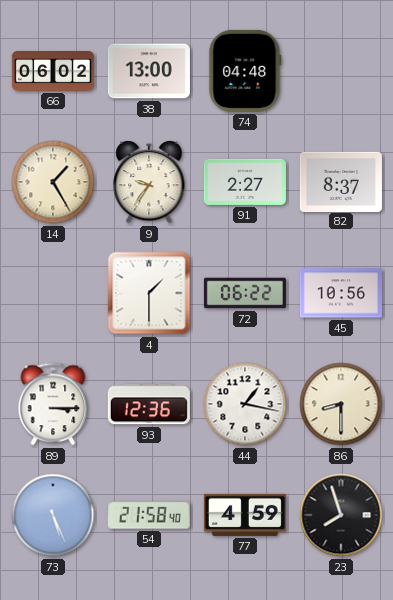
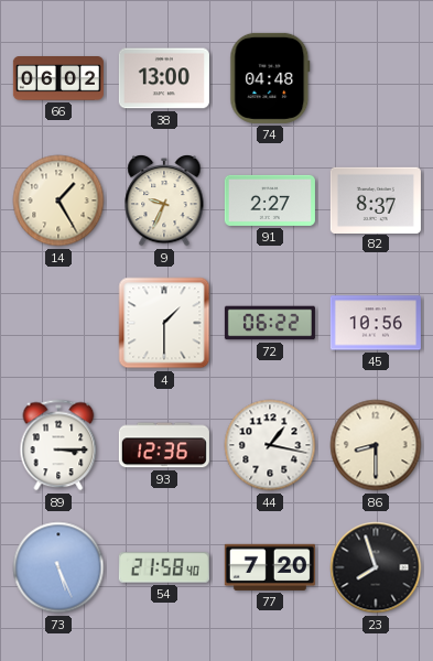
9: 9:36 -> 9:34
77: 4:59 -> 7:20
